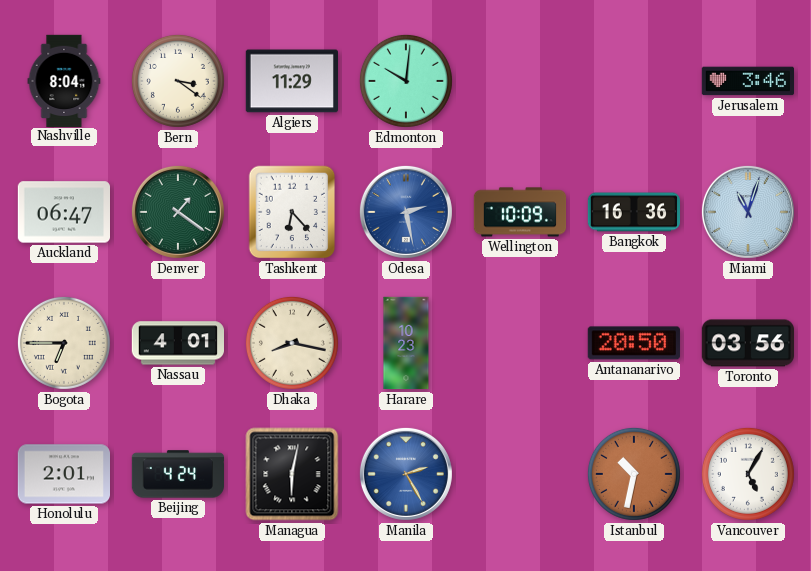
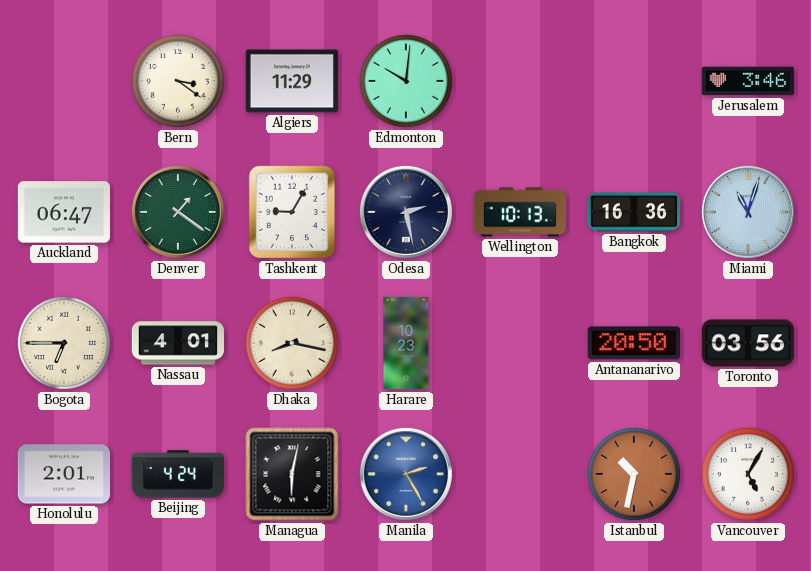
Nashville: 8:04 -> none
Tashkent: 6:23 -> 9:05
Odesa dial: blue -> navy
Wellington: 10:09 -> 10:13
